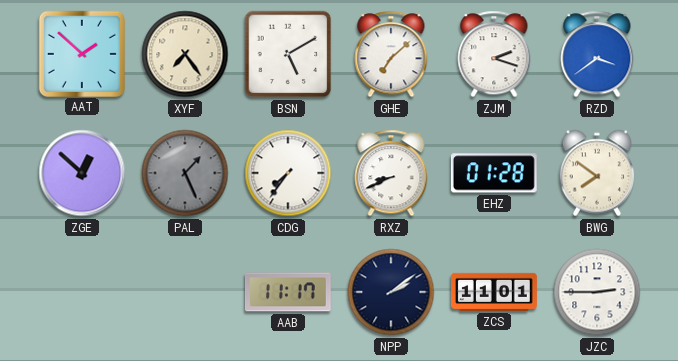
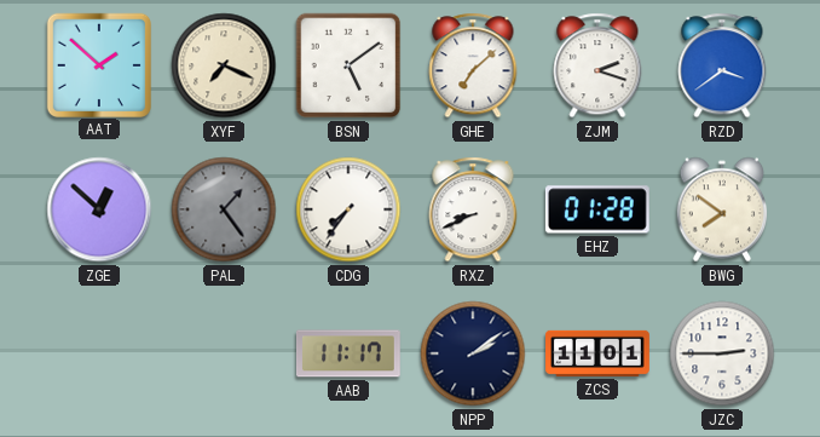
XYF: 7:24 -> 7:19
BSN: 5:10 -> 5:09
PAL: 1:26 -> 1:24
